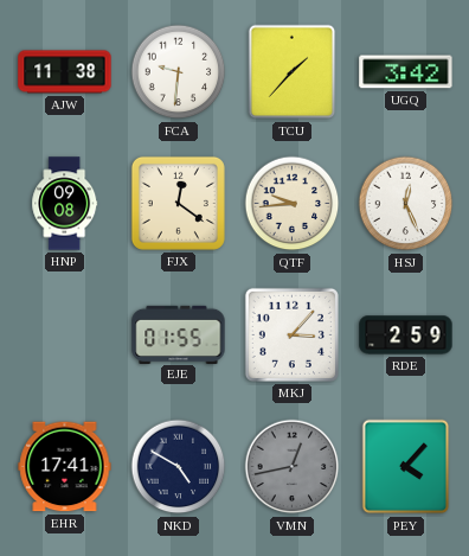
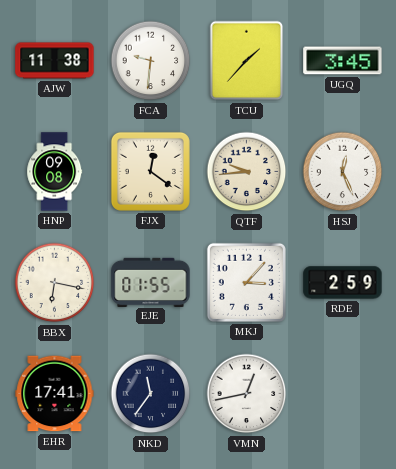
UGQ: 3:42 -> 3:45
BBX: none -> 6:17
NKD: 4:50 -> 11:36
VMN dial: grey -> white
PEY: 4:07 -> none
